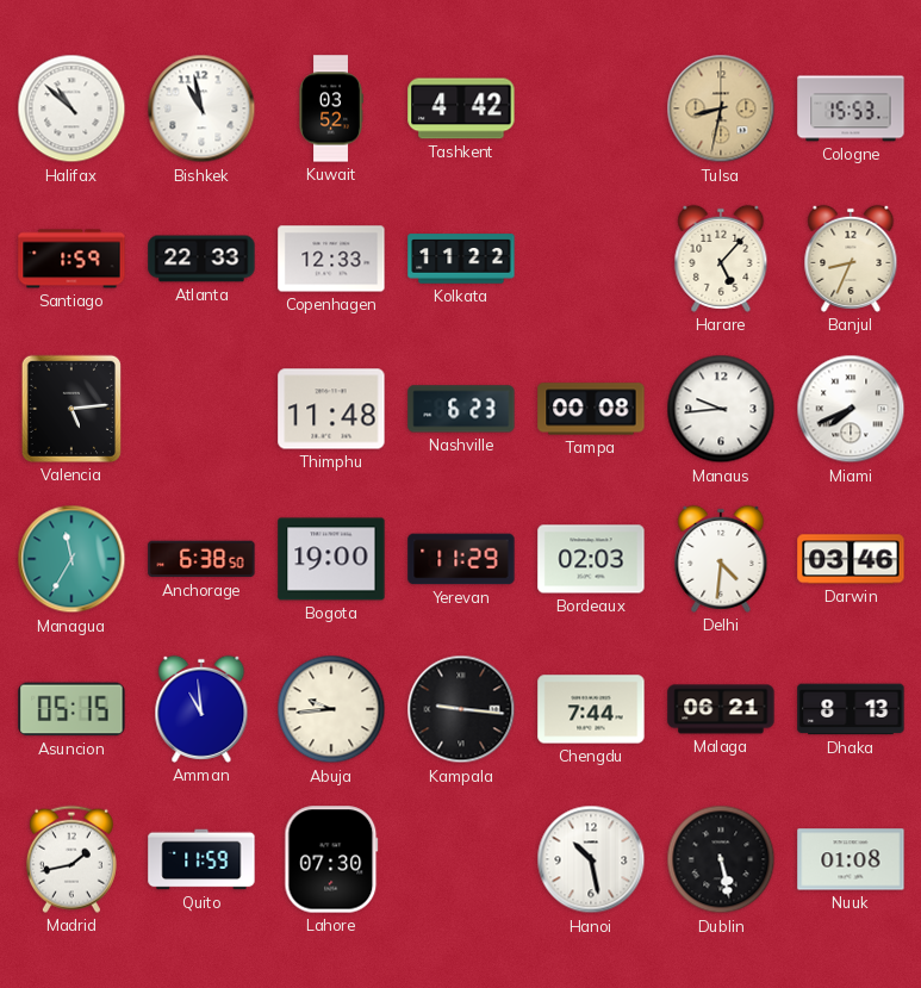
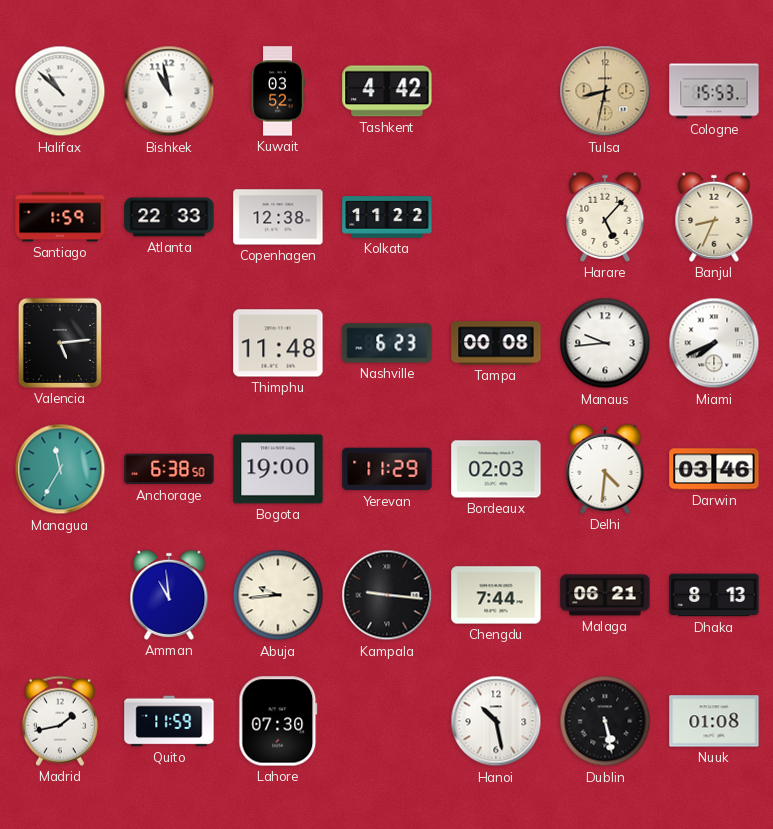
Copenhagen: 12:33 -> 12:38
Asuncion: 05:15 -> none
